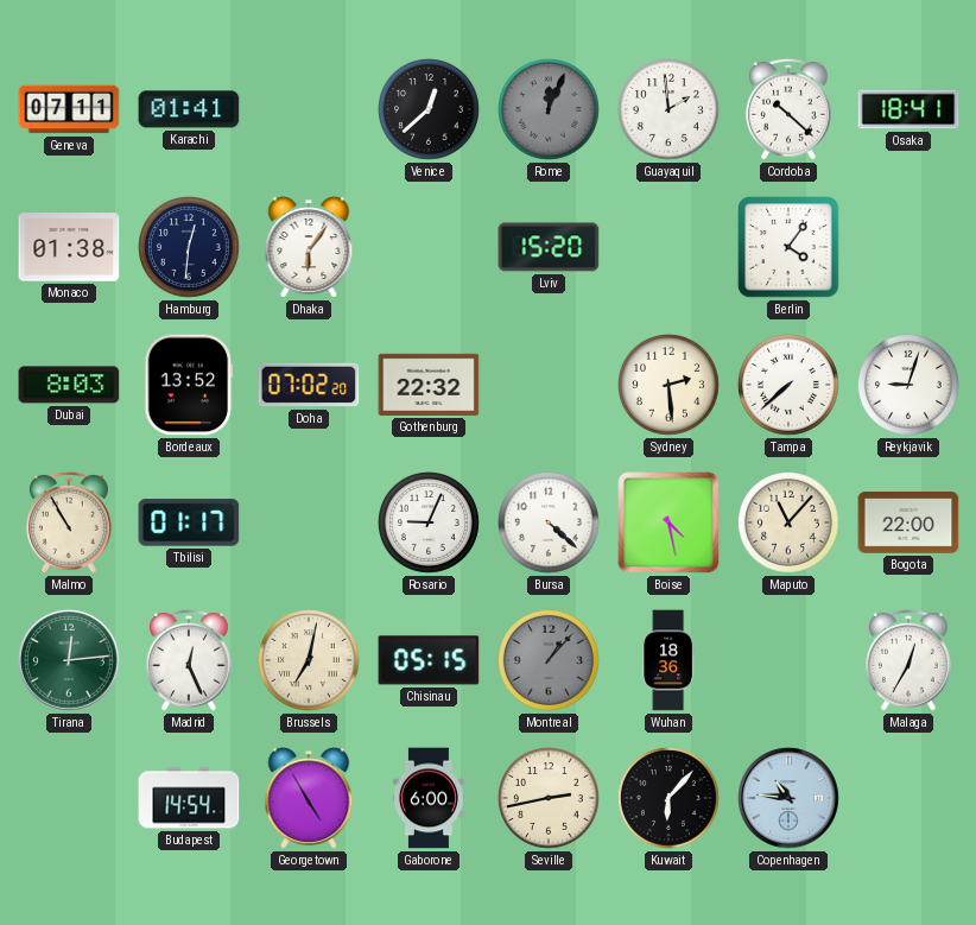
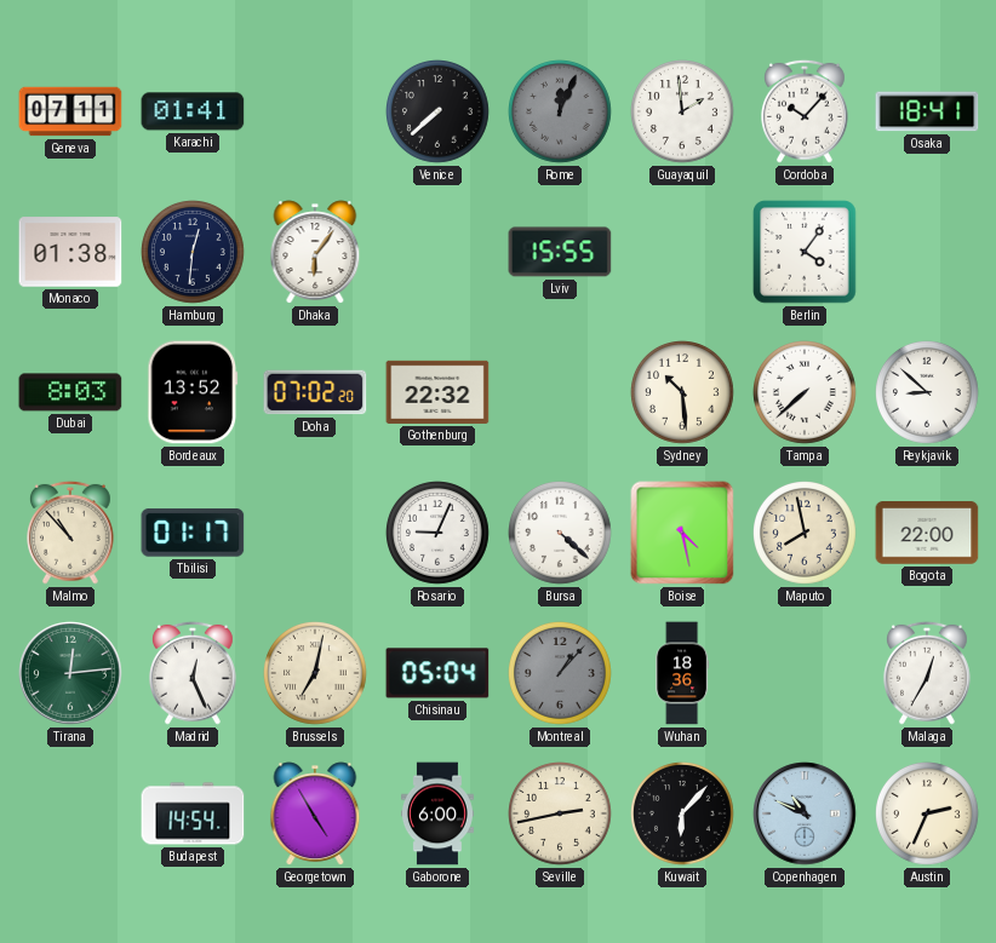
Venice: 12:38 -> 7:38
Cordoba: 10:22 -> 10:07
Lviv: 15:20 -> 15:55
Sydney: 2:29 -> 10:29
Reykjavik: 9:03 -> 8:52
Malmo: 10:55 -> 10:53
Maputo: 11:07 -> 7:58
Chisinau: 05:15 -> 05:04
Copenhagen: 10:46 -> 10:49
Austin: none -> 2:34
